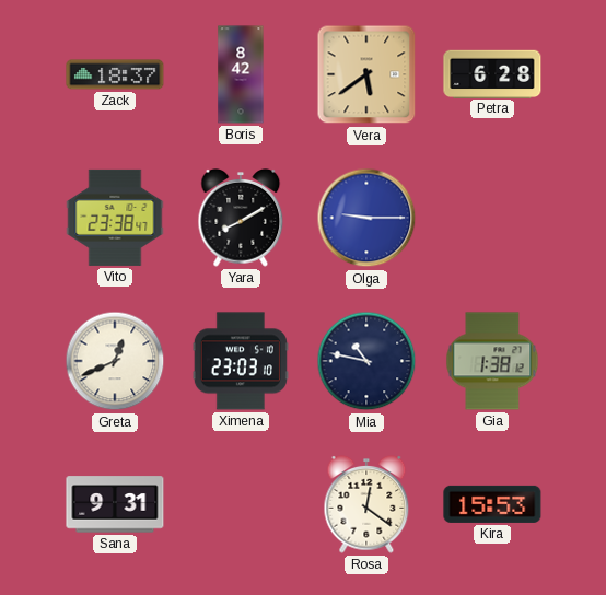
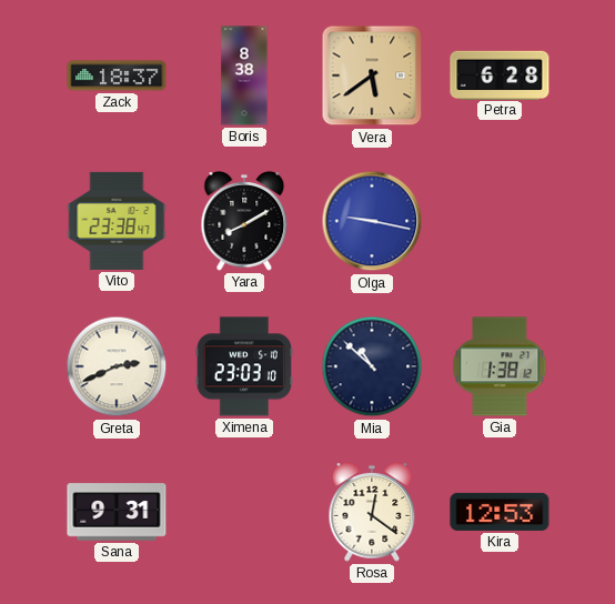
Boris: 8:42 -> 8:38
Olga: 9:15 -> 9:17
Greta: 12:41 -> 2:41
Mia: 10:47 -> 10:52
Kira: 15:53 -> 12:53
